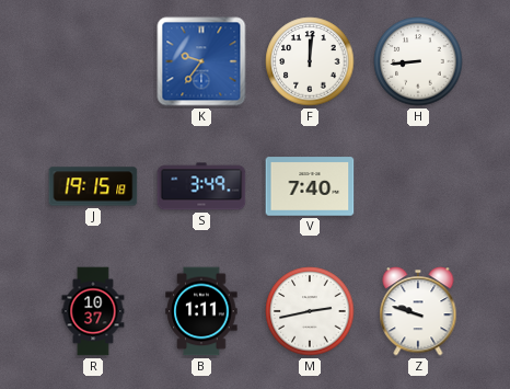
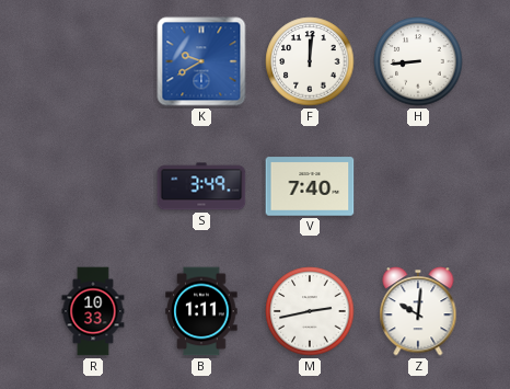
K: 9:36 -> 9:40
J: 19:15 -> none
R: 10:37 -> 10:33
Z: 9:48 -> 10:01
